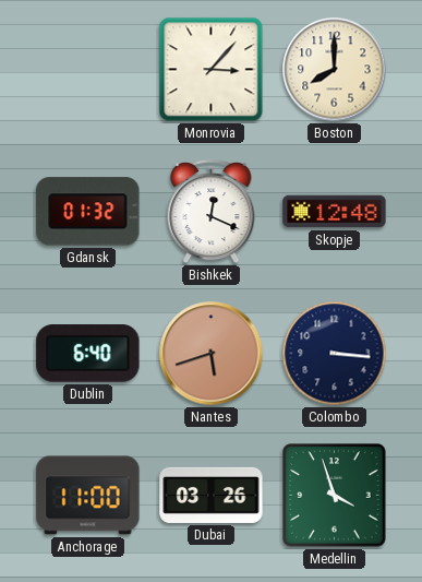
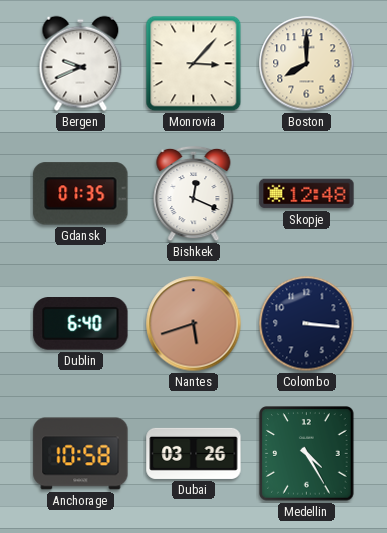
Bergen: none -> 9:41
Gdansk: 01:32 -> 01:35
Anchorage: 11:00 -> 10:58
Medellin: 3:57 -> 4:25
